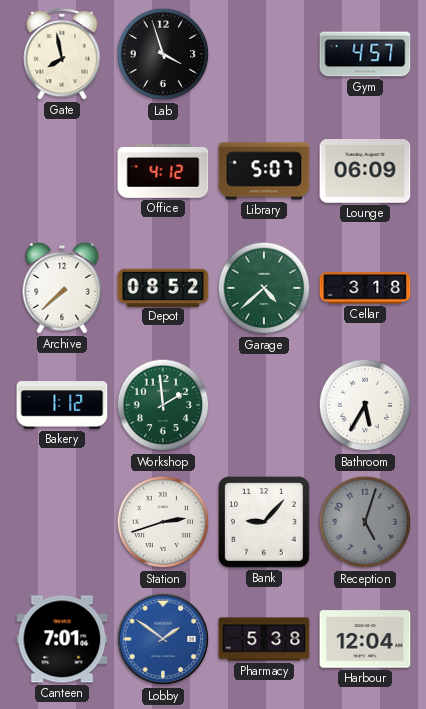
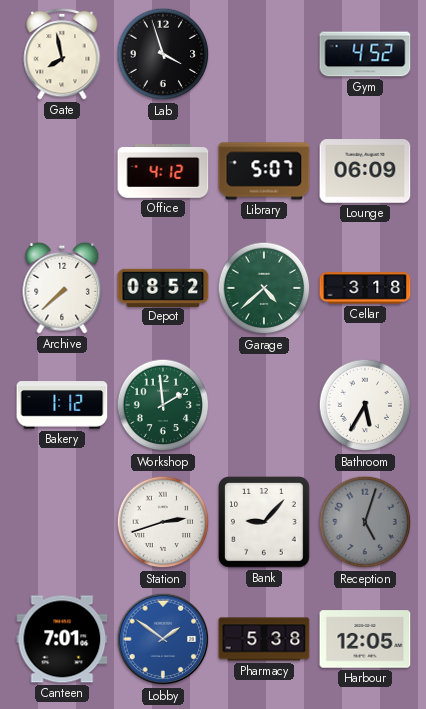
Gym: 4:57 -> 4:52
Harbour: 12:04 -> 12:05
